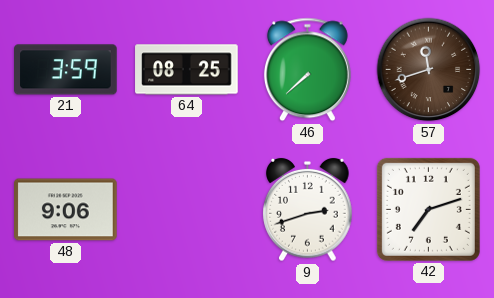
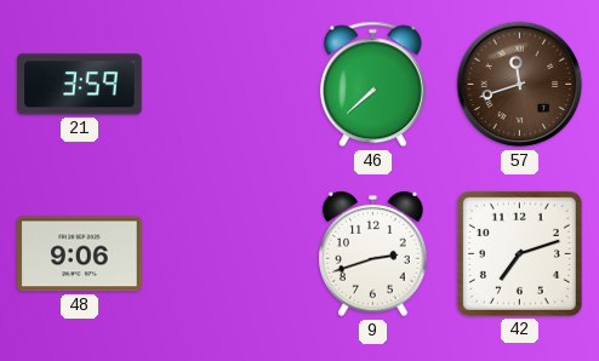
64: 08:25 -> none
